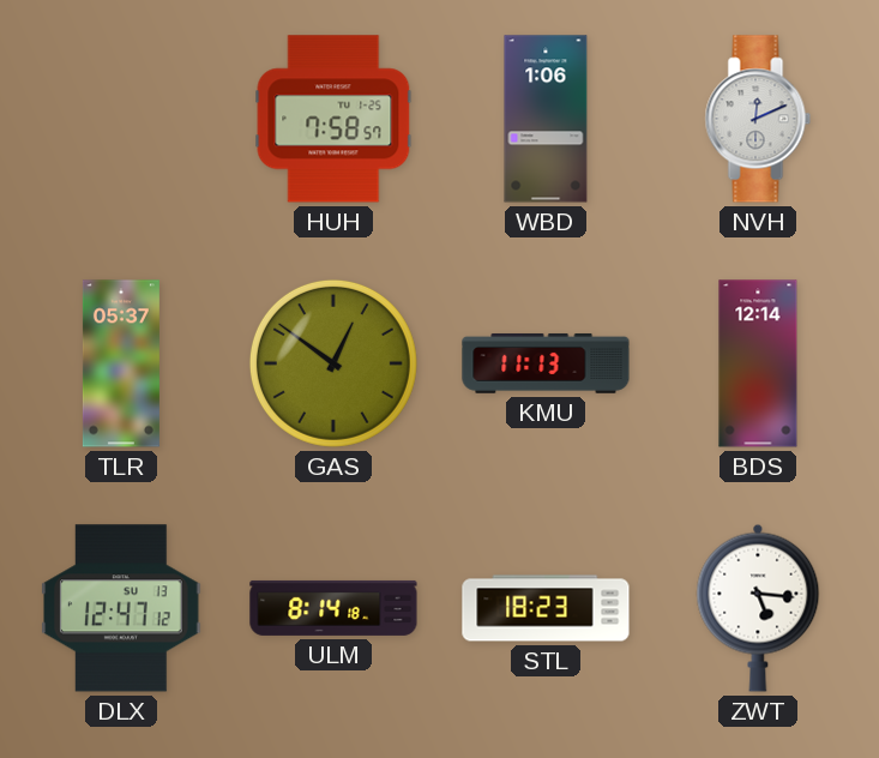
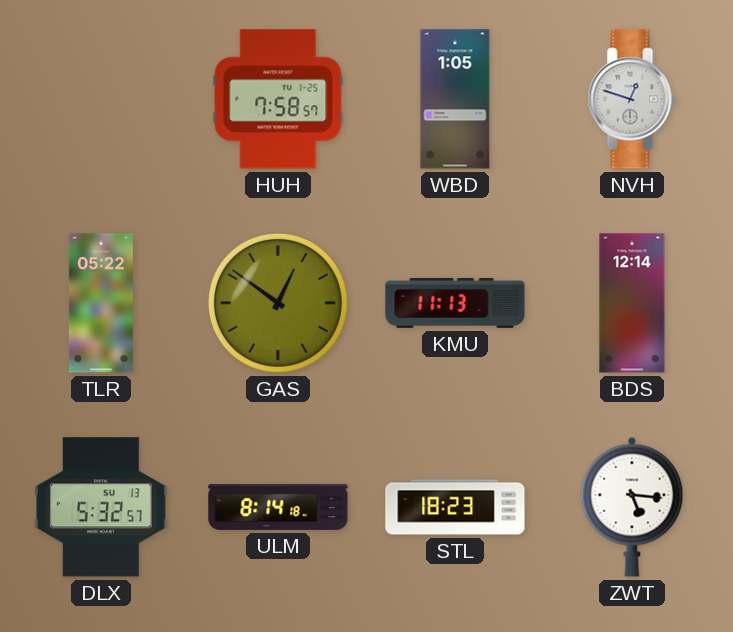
WBD: 1:06 -> 1:05
NVH: 12:11 -> 12:48
TLR: 05:37 -> 05:22
DLX: 12:47 -> 5:32
